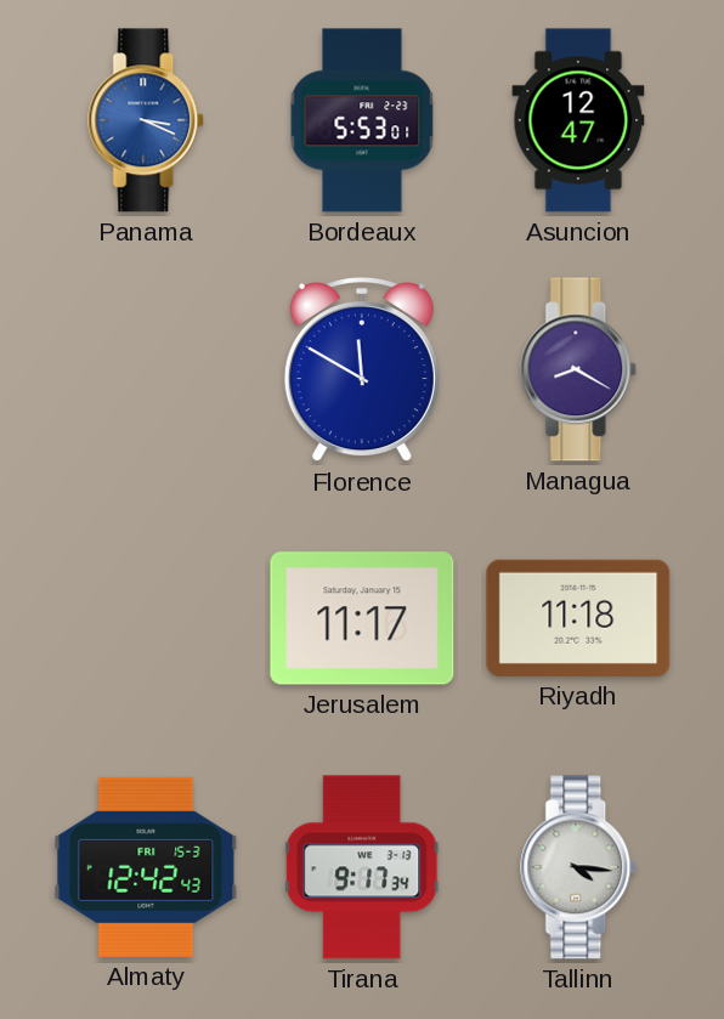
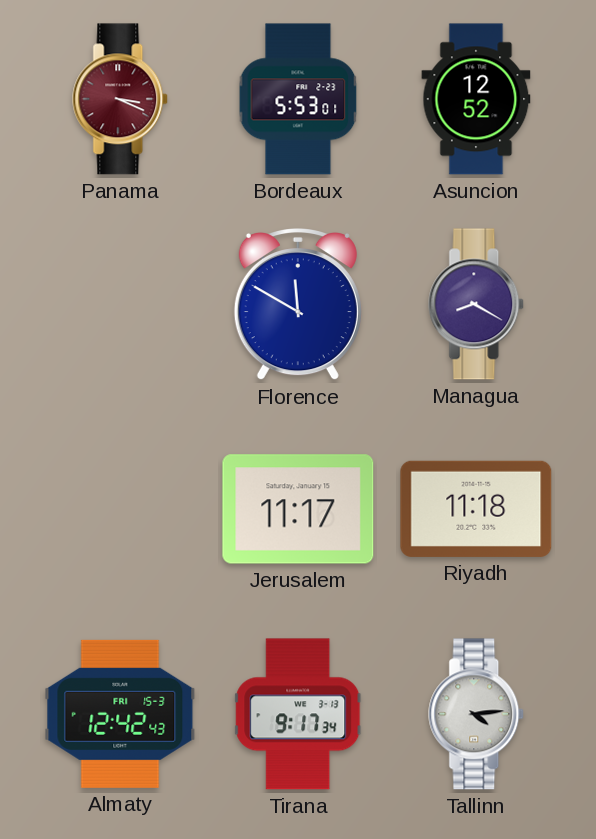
Panama dial: blue -> burgundy
Asuncion: 12:47 -> 12:52
Tallinn: 4:16 -> 4:14
